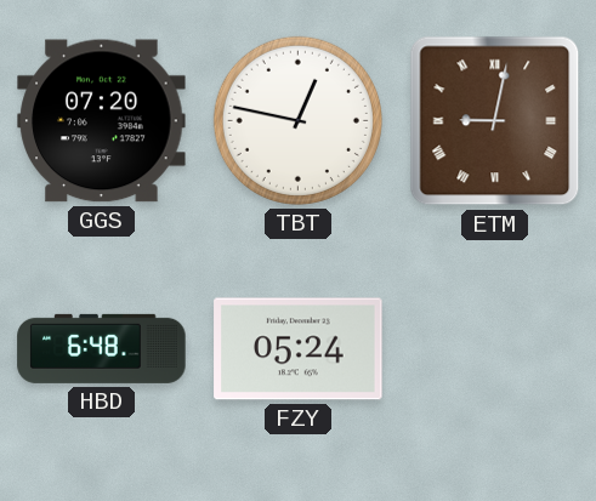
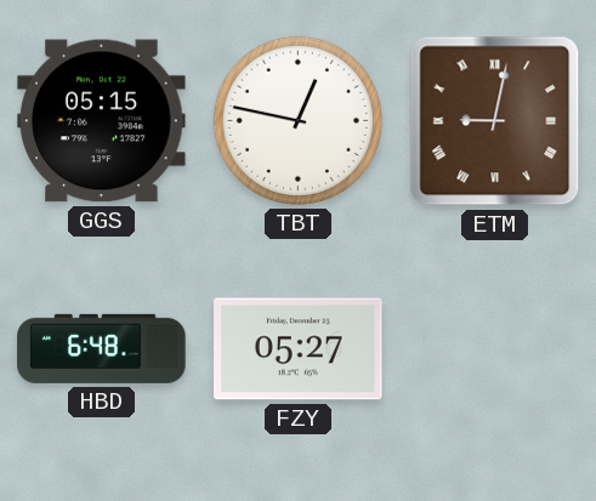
GGS: 07:20 -> 05:15
FZY: 05:24 -> 05:27
